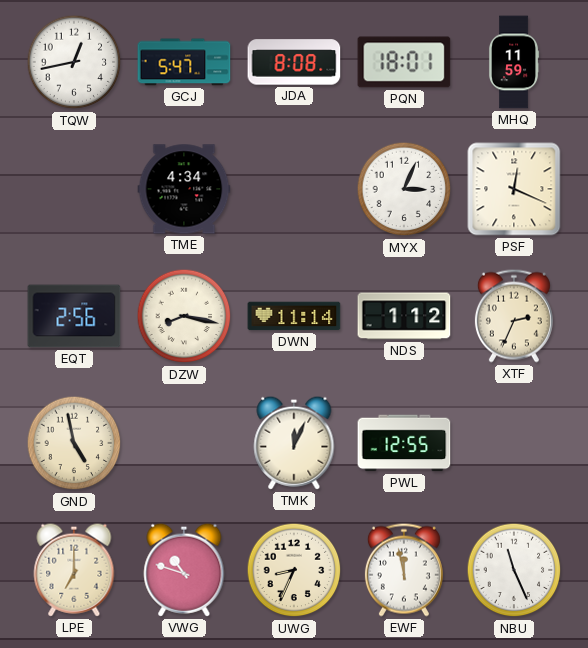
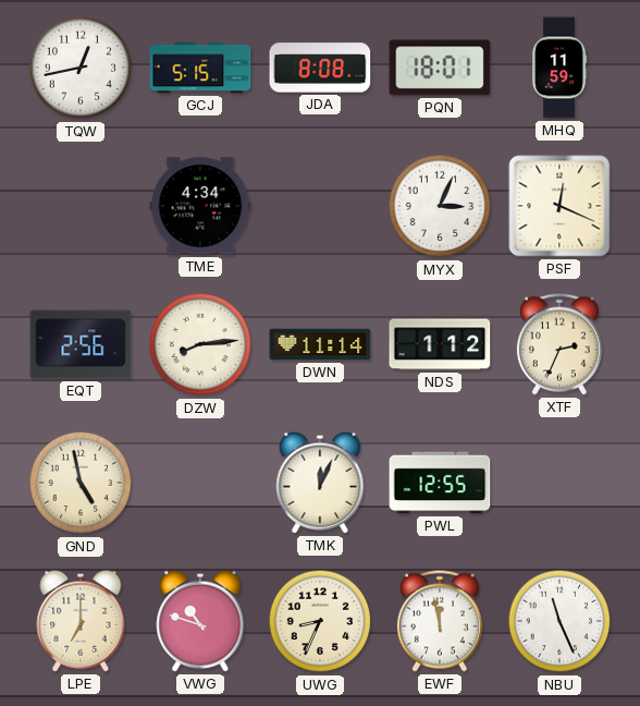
GCJ: 5:47 -> 5:15
DZW: 8:17 -> 8:14
